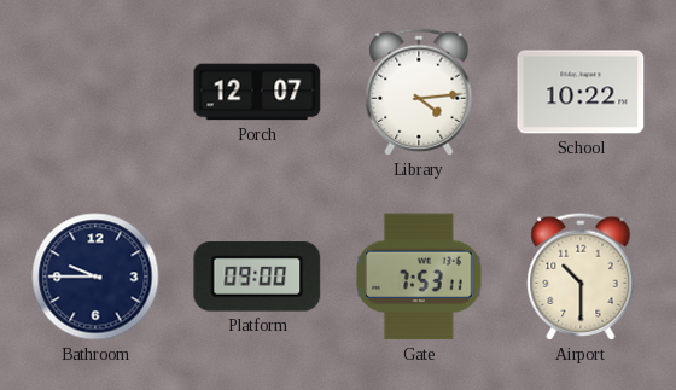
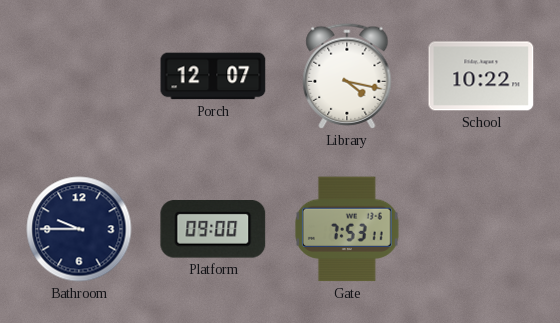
Library: 4:14 -> 4:17
Airport: 10:30 -> none
